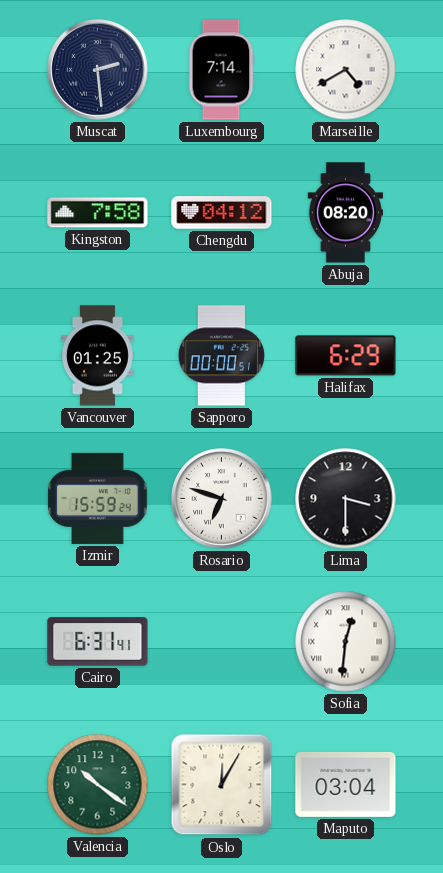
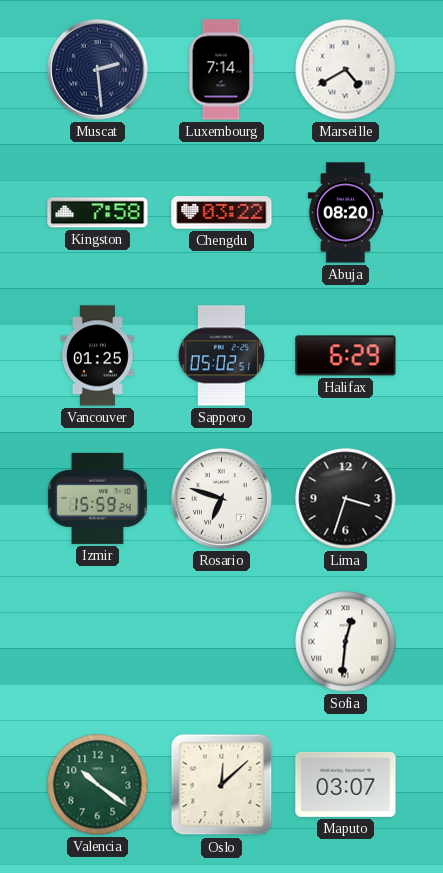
Chengdu: 04:12 -> 03:22
Sapporo: 00:00 -> 05:02
Lima: 3:30 -> 3:33
Cairo: 6:31 -> none
Oslo: 12:05 -> 12:08
Maputo: 03:04 -> 03:07
